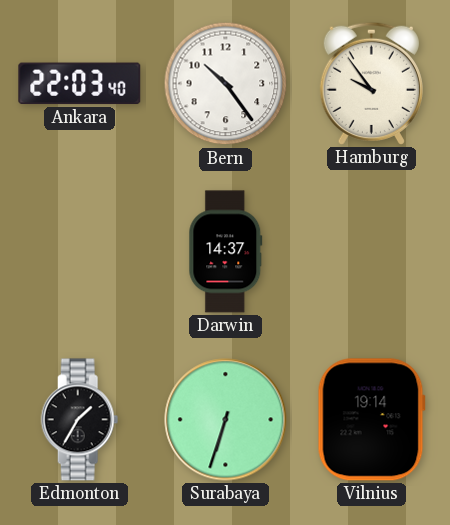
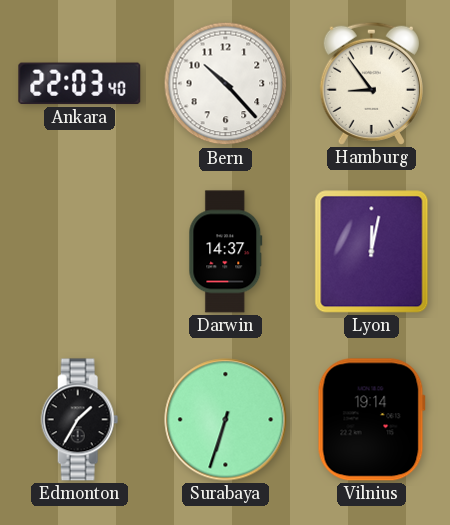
Bern: 10:24 -> 10:23
Hamburg: 9:54 -> 8:54
Lyon: none -> 12:02
